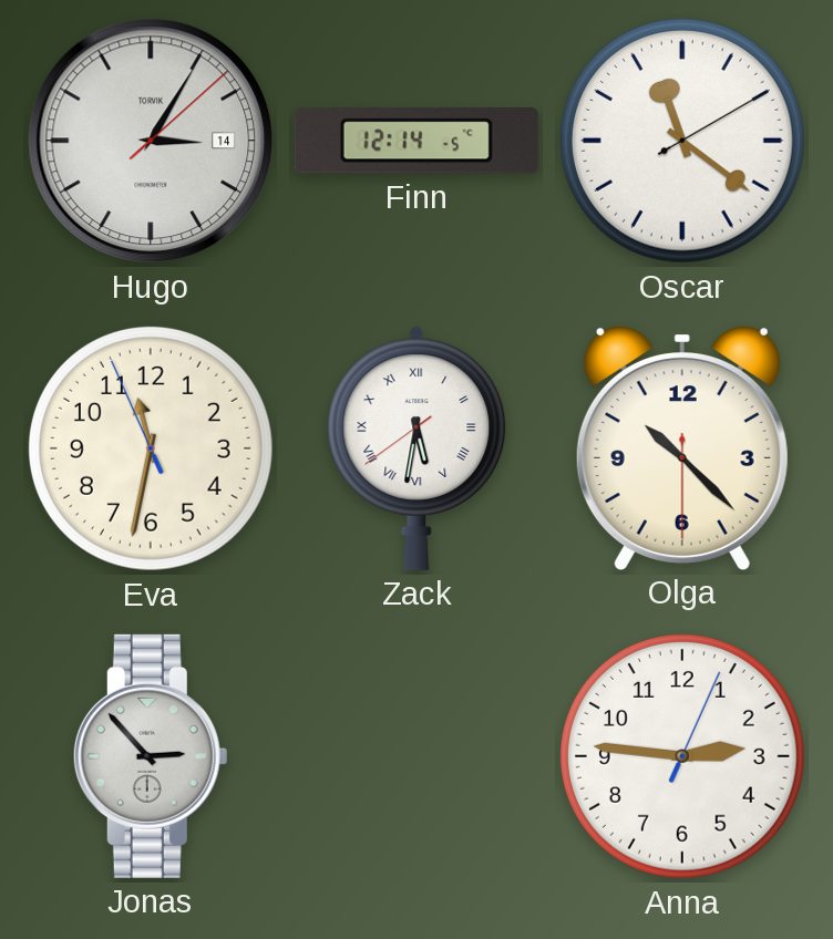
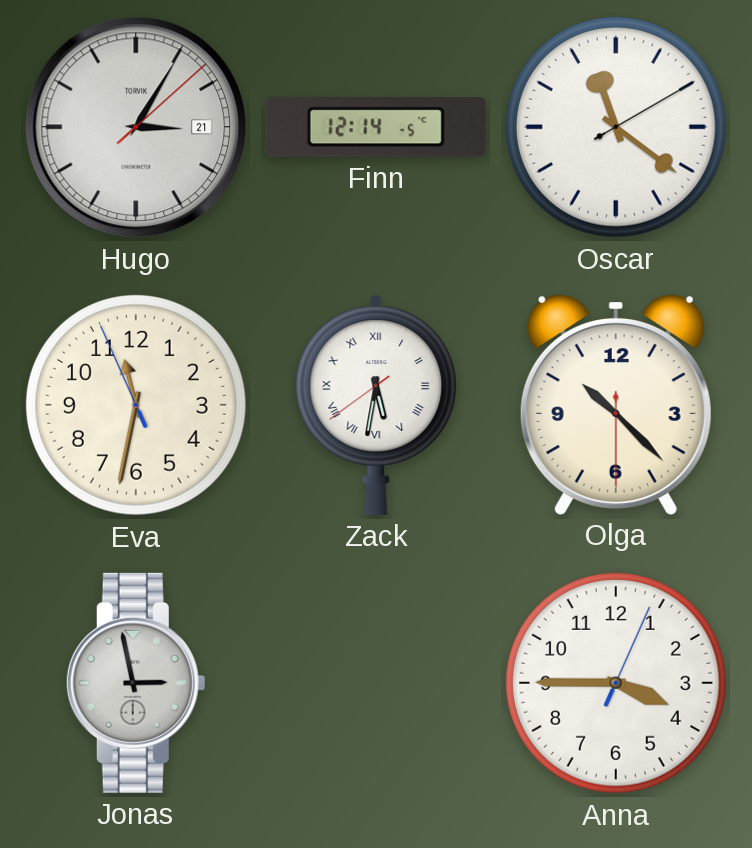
Hugo date: 14 -> 21
Jonas: 2:53 -> 2:58
Anna: 2:46 -> 3:45
